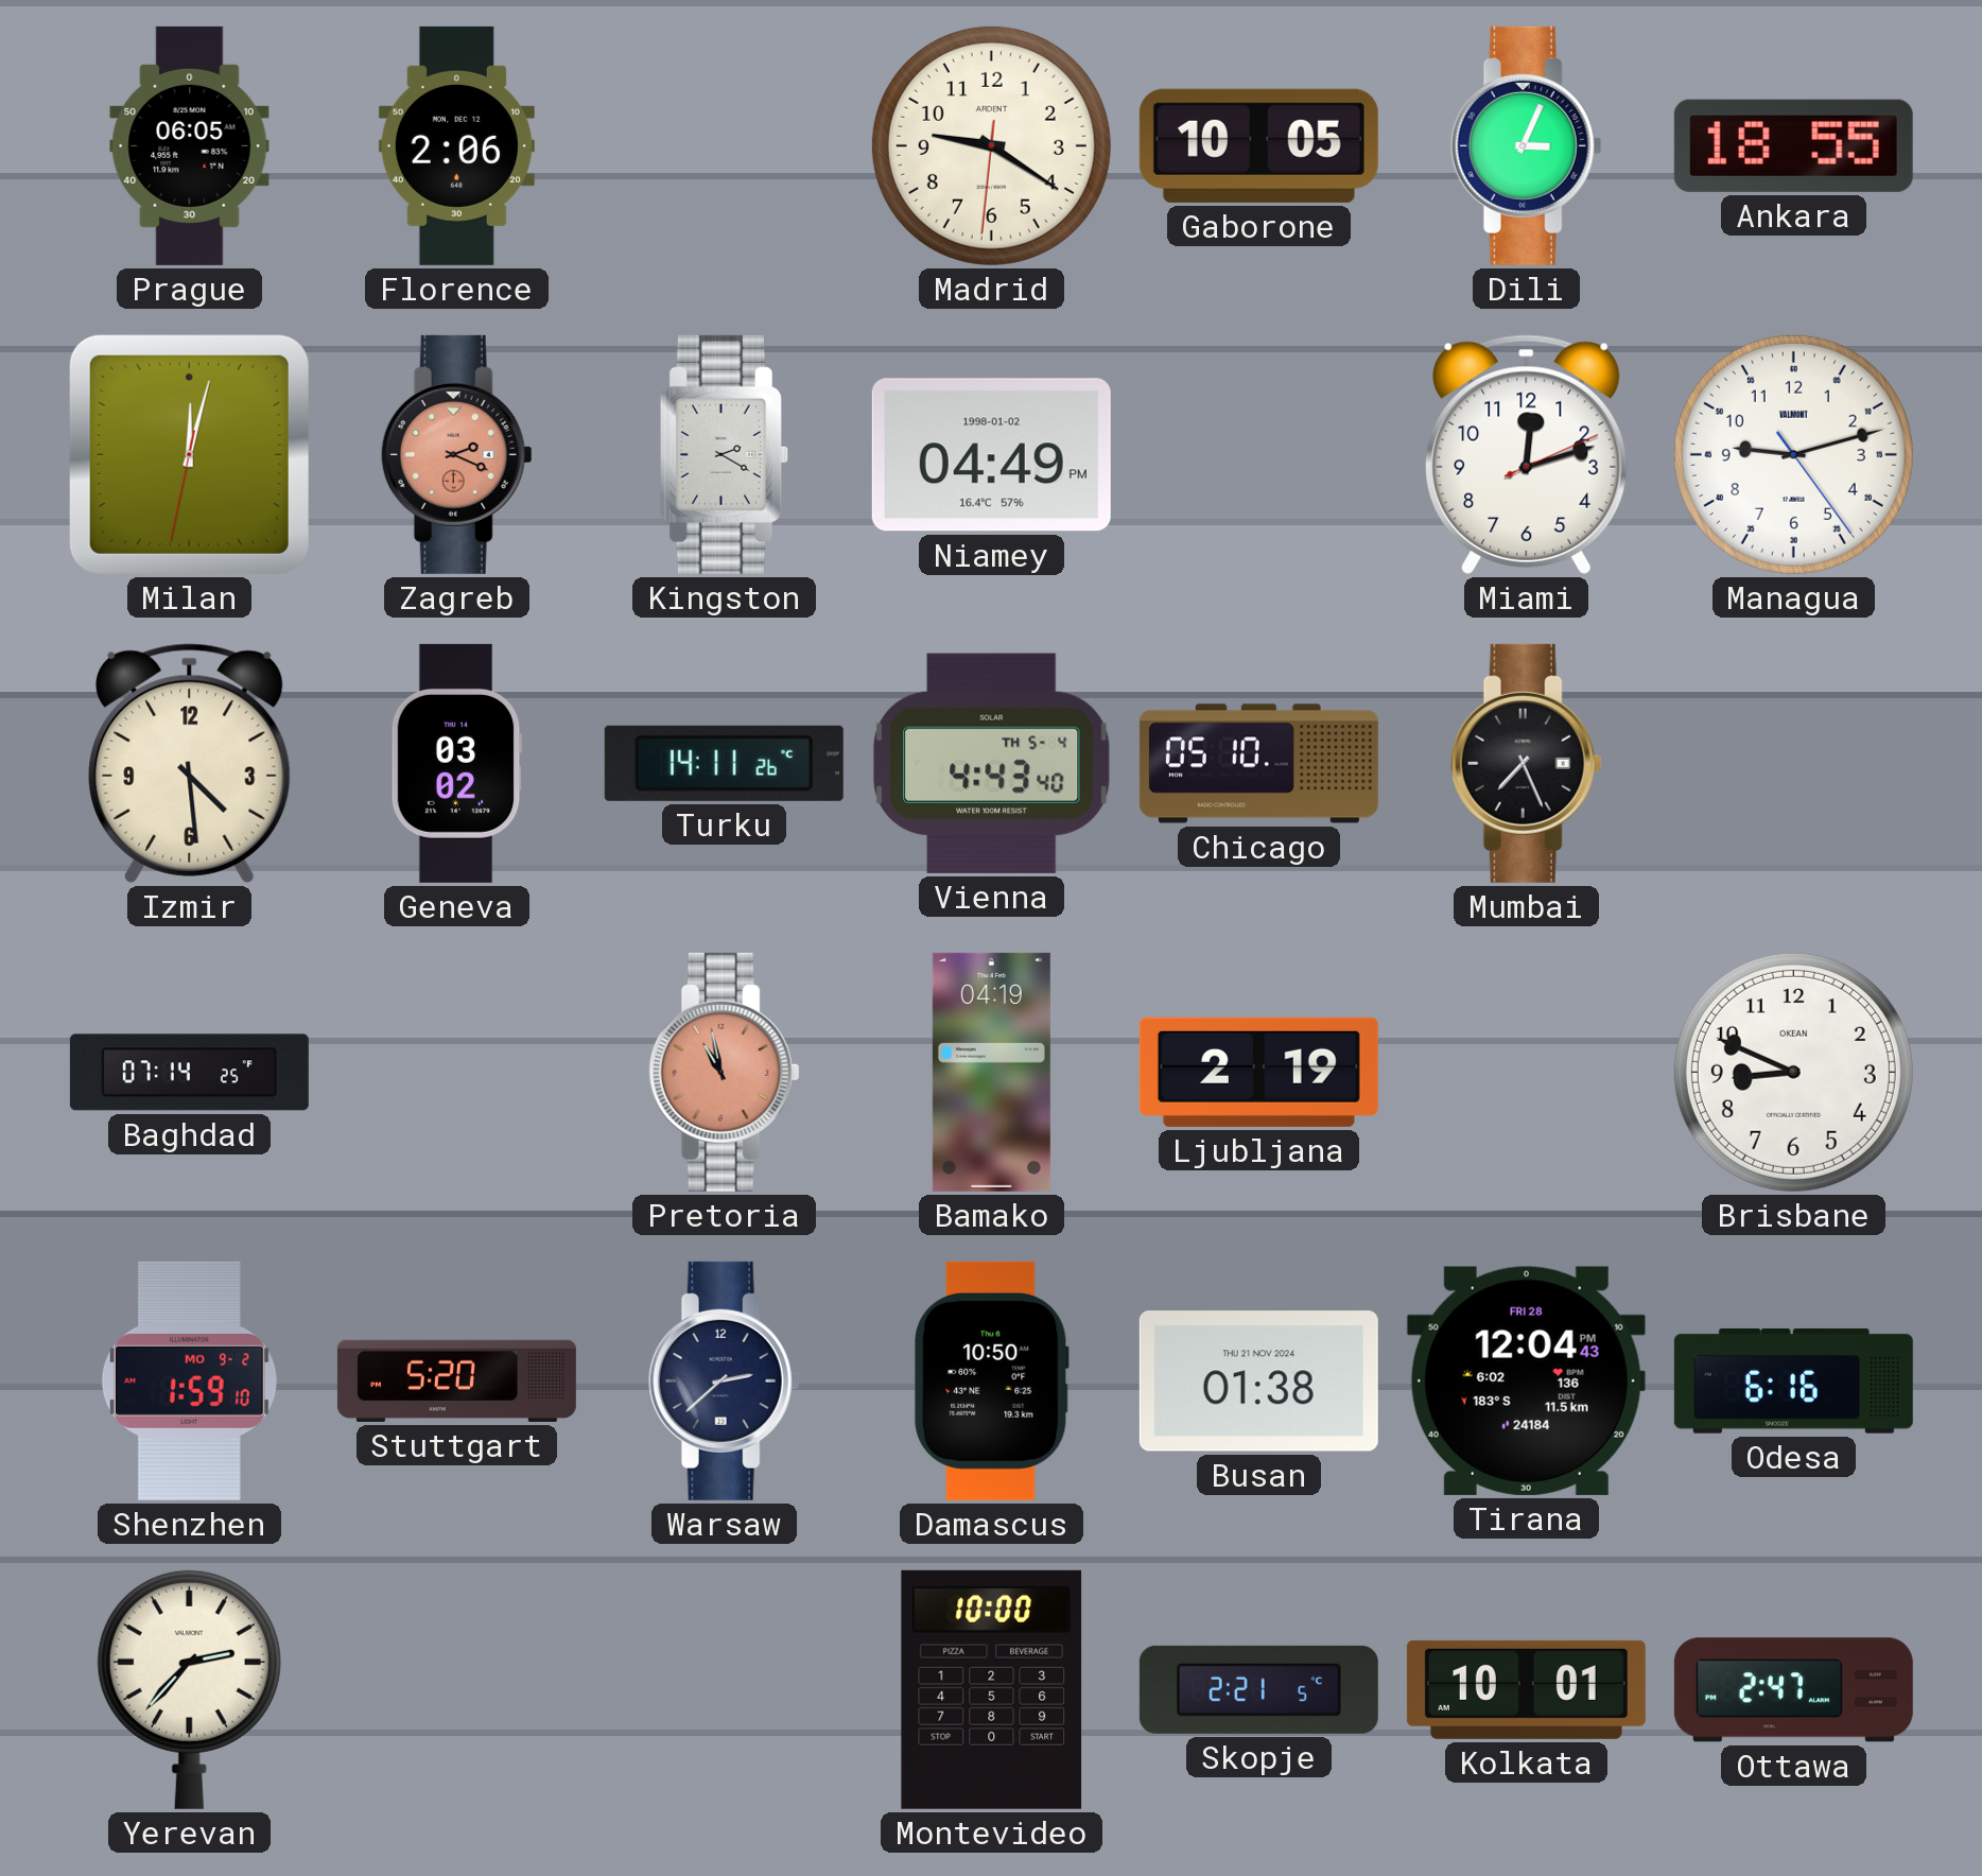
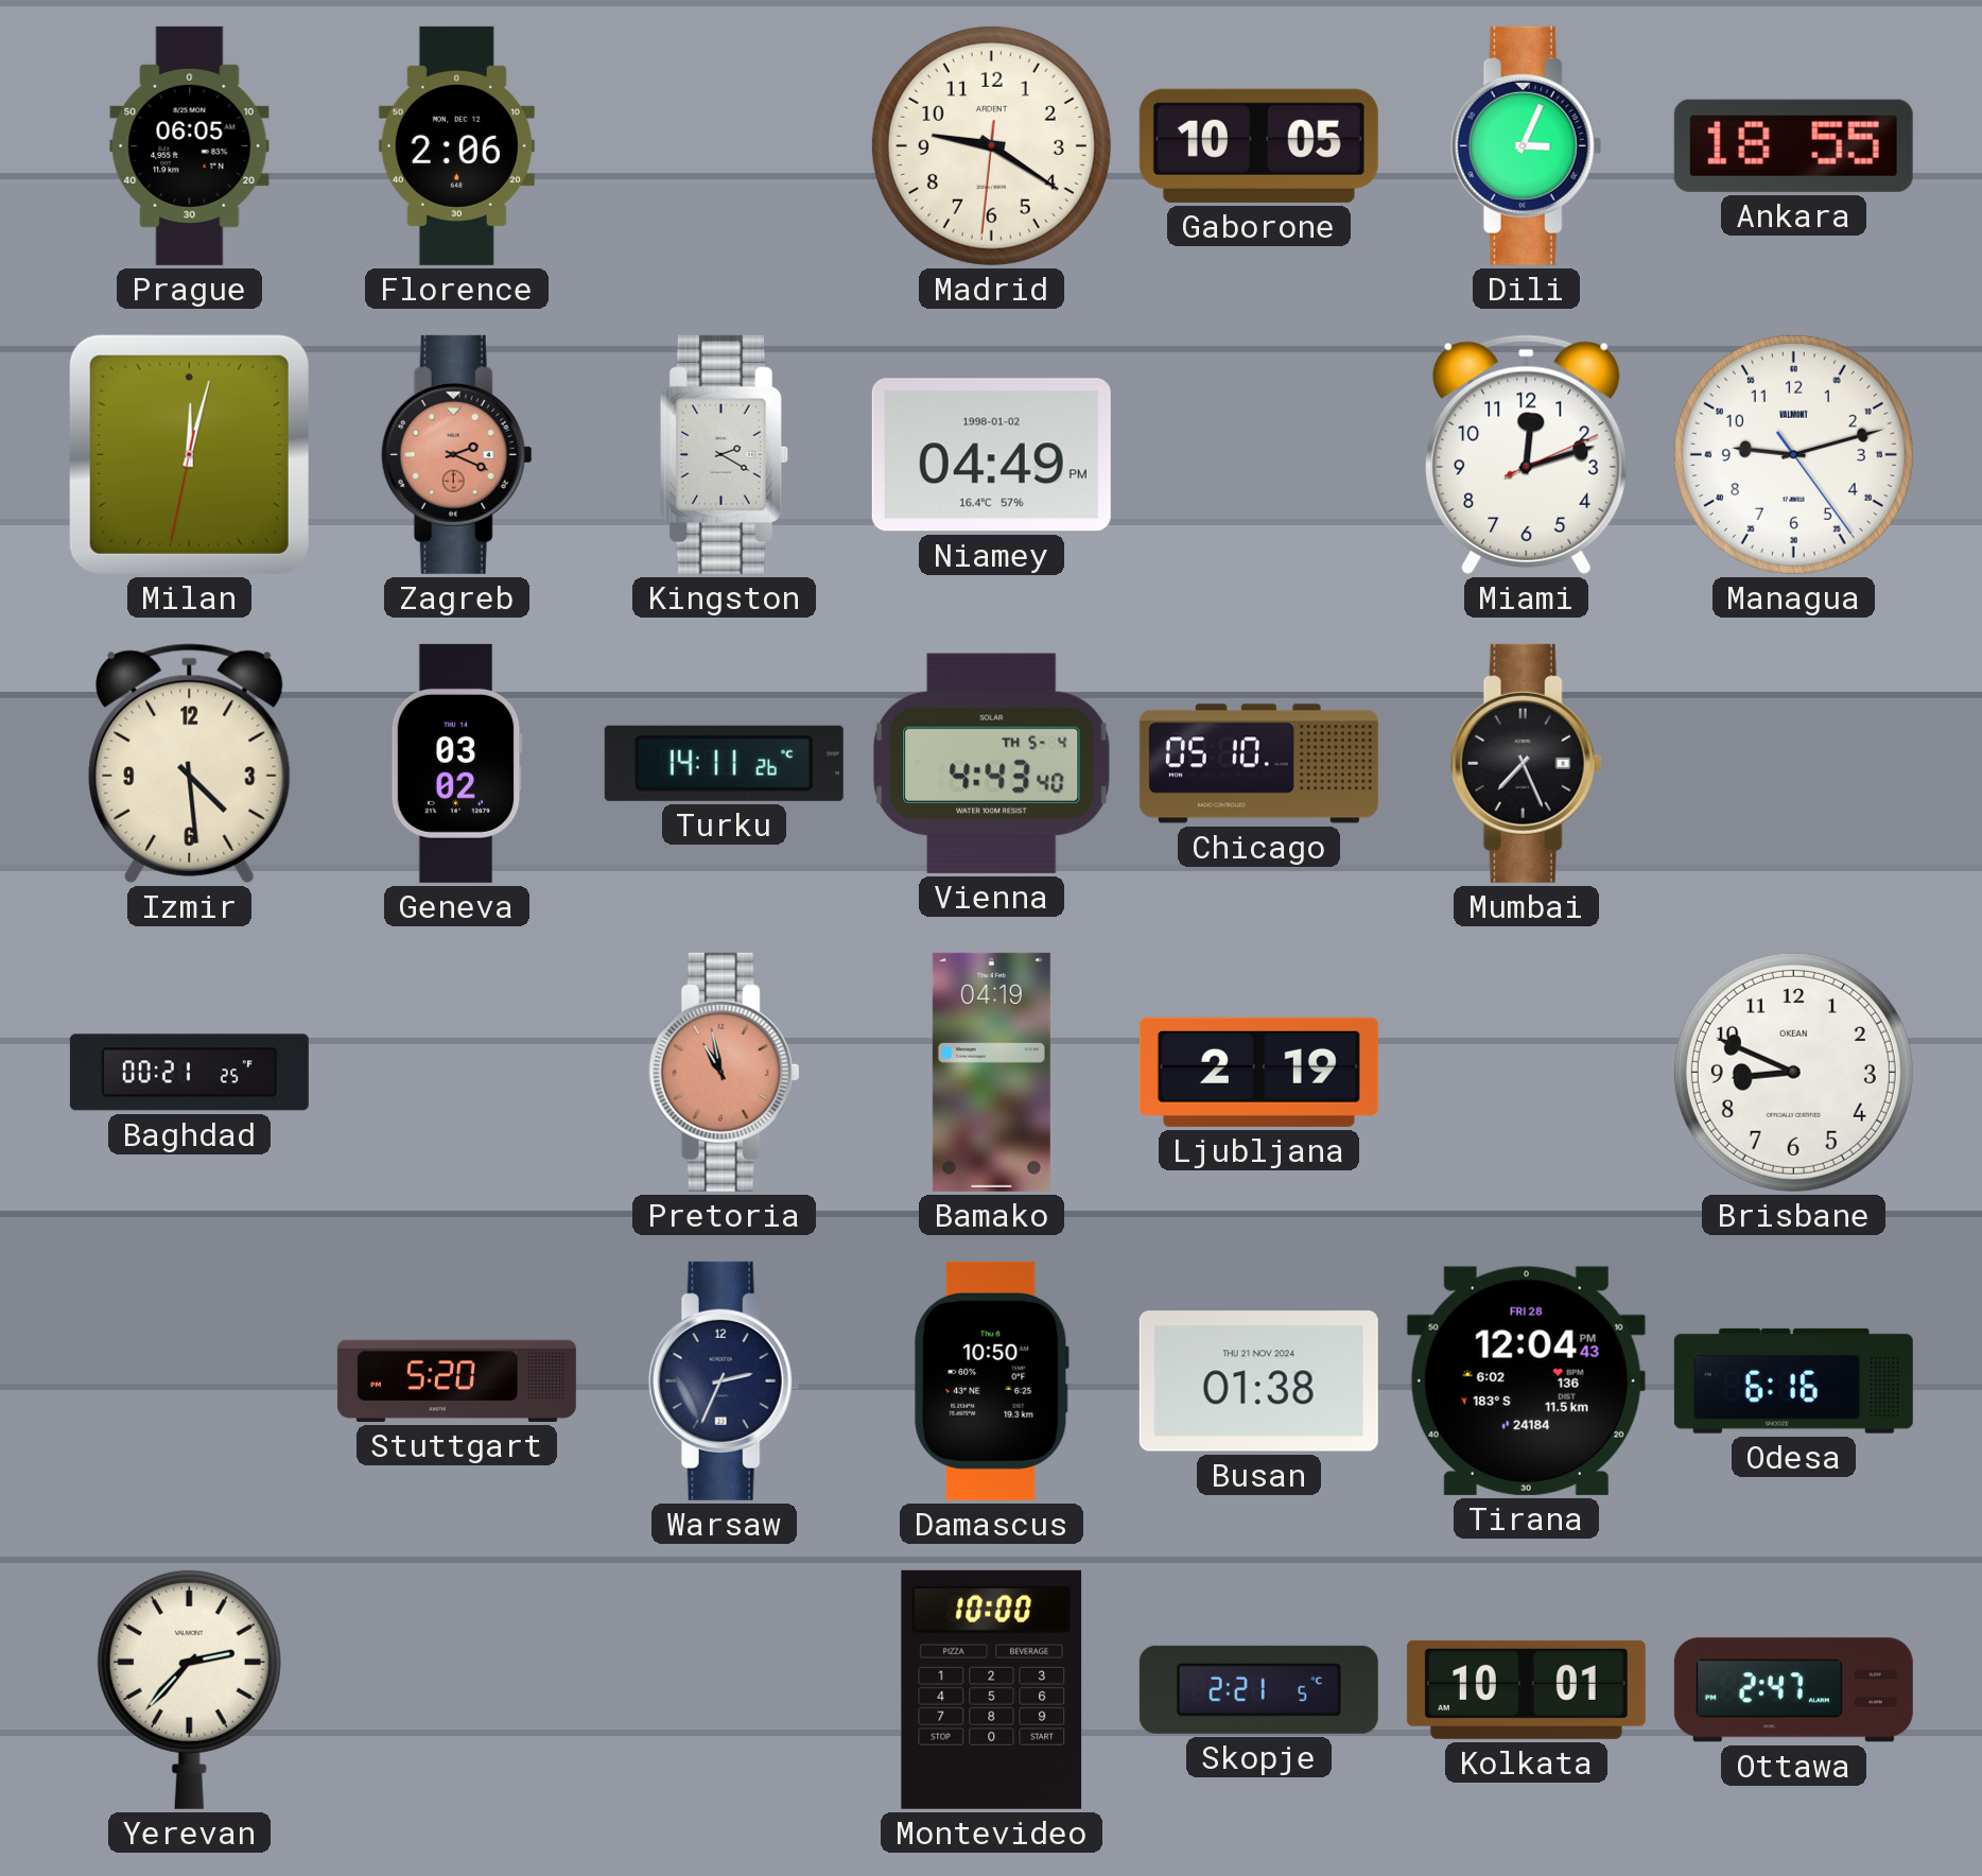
Baghdad: 07:14 -> 00:21
Shenzhen: 1:59 -> none
Warsaw: 2:38 -> 2:34
